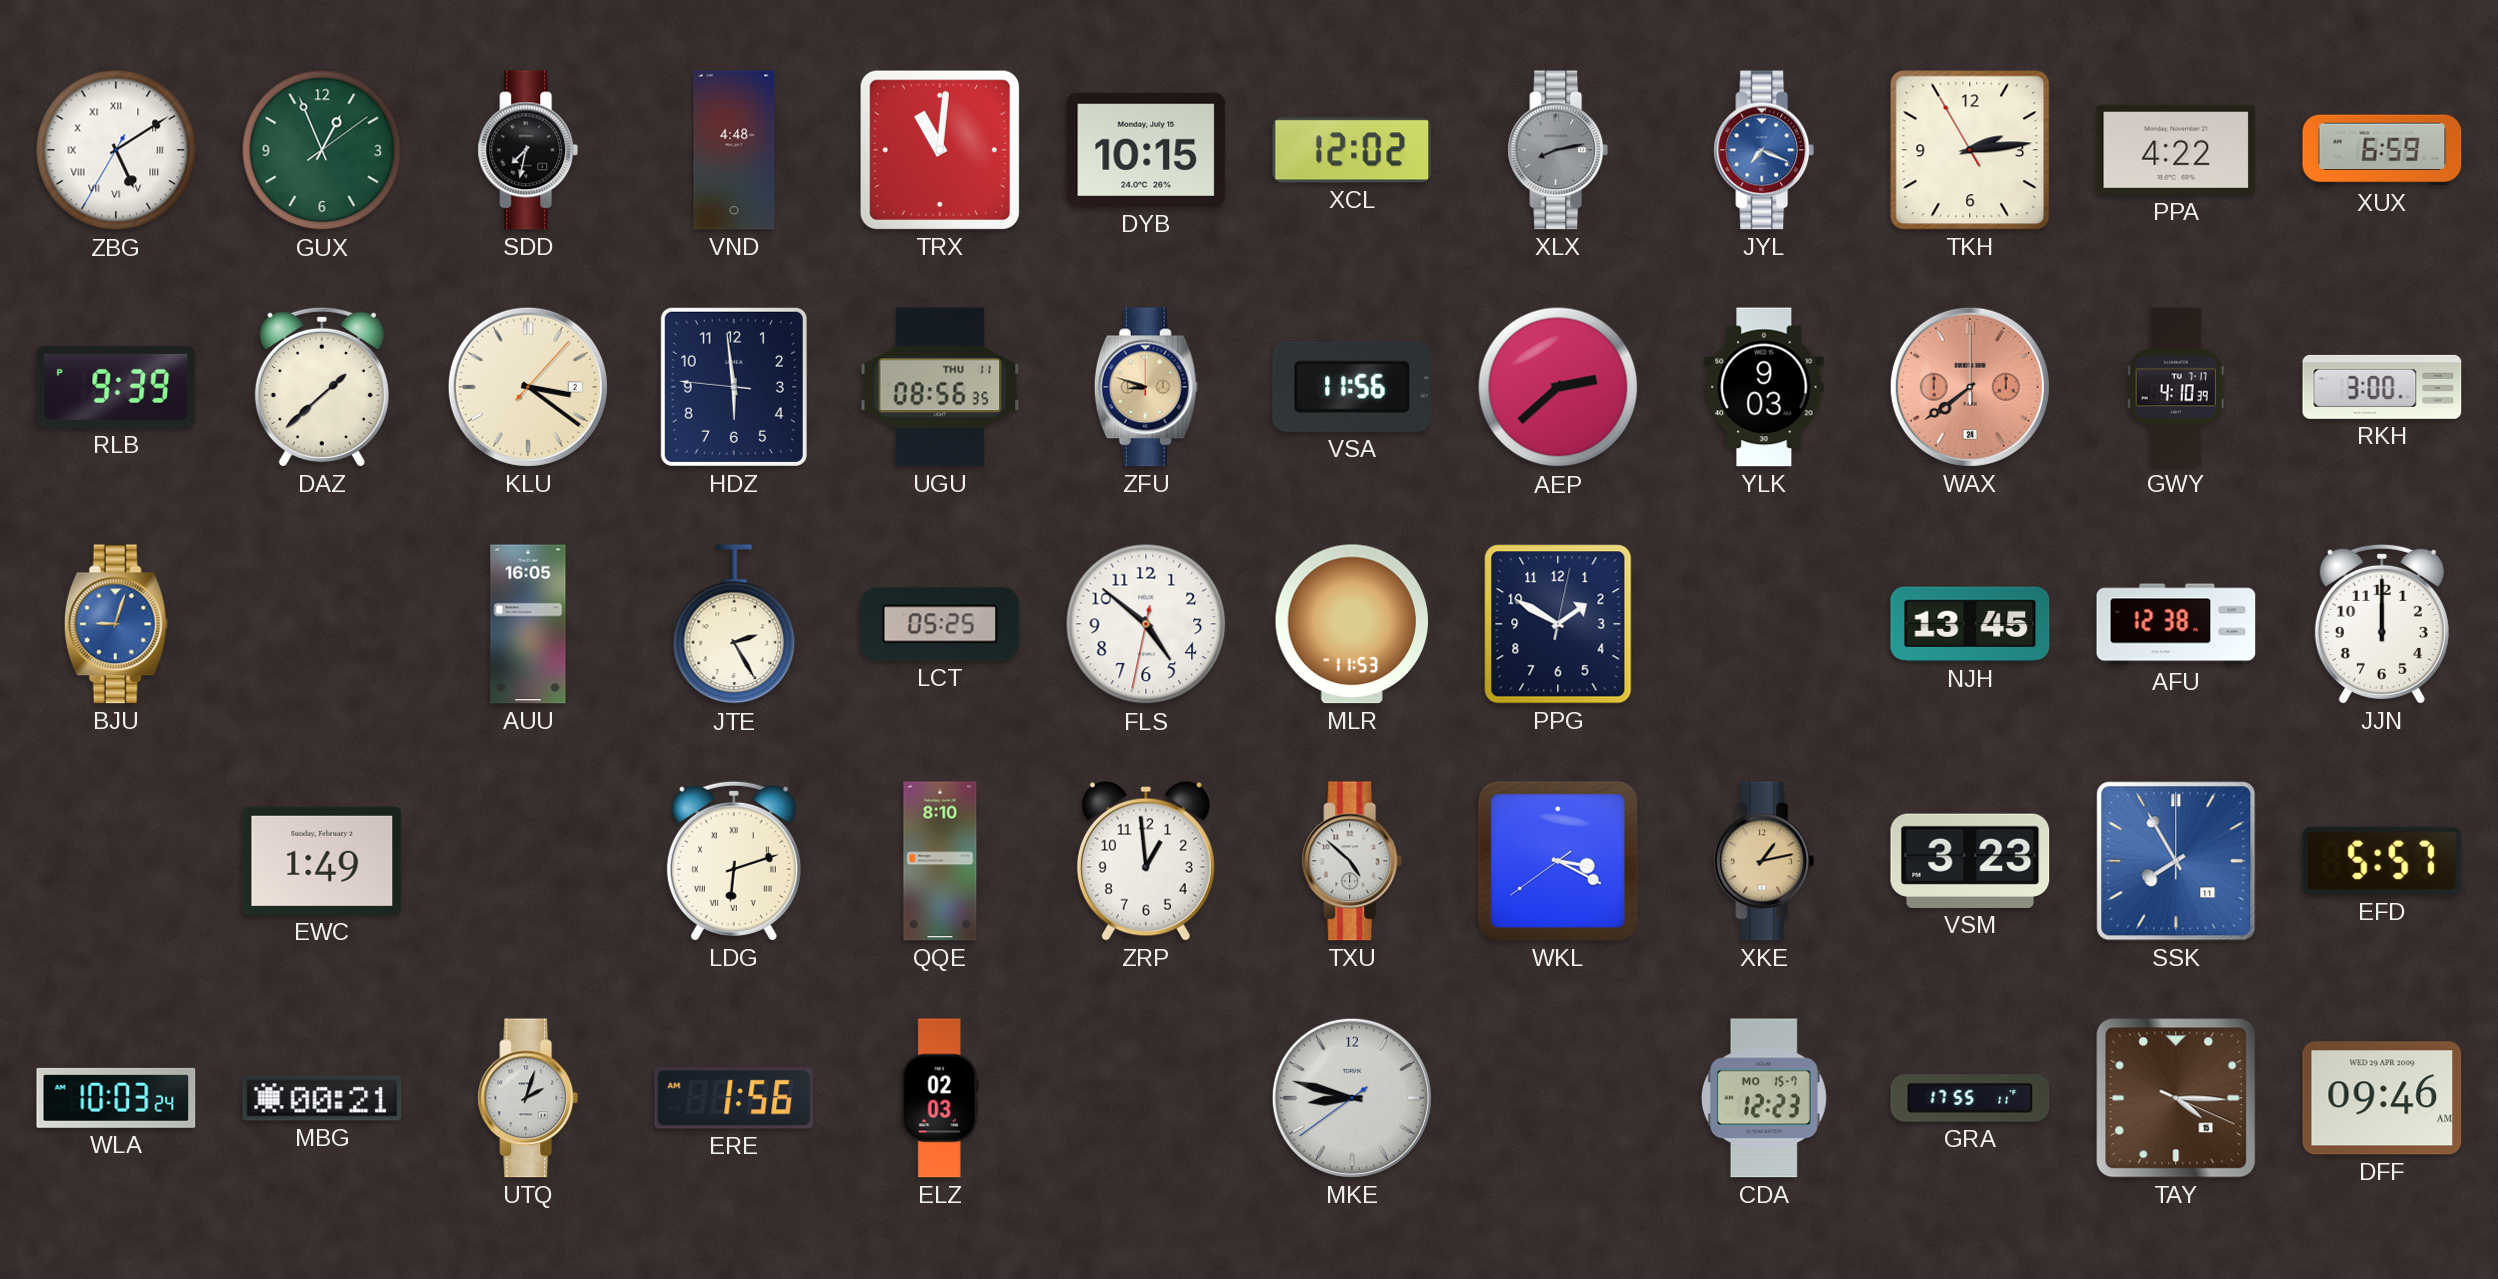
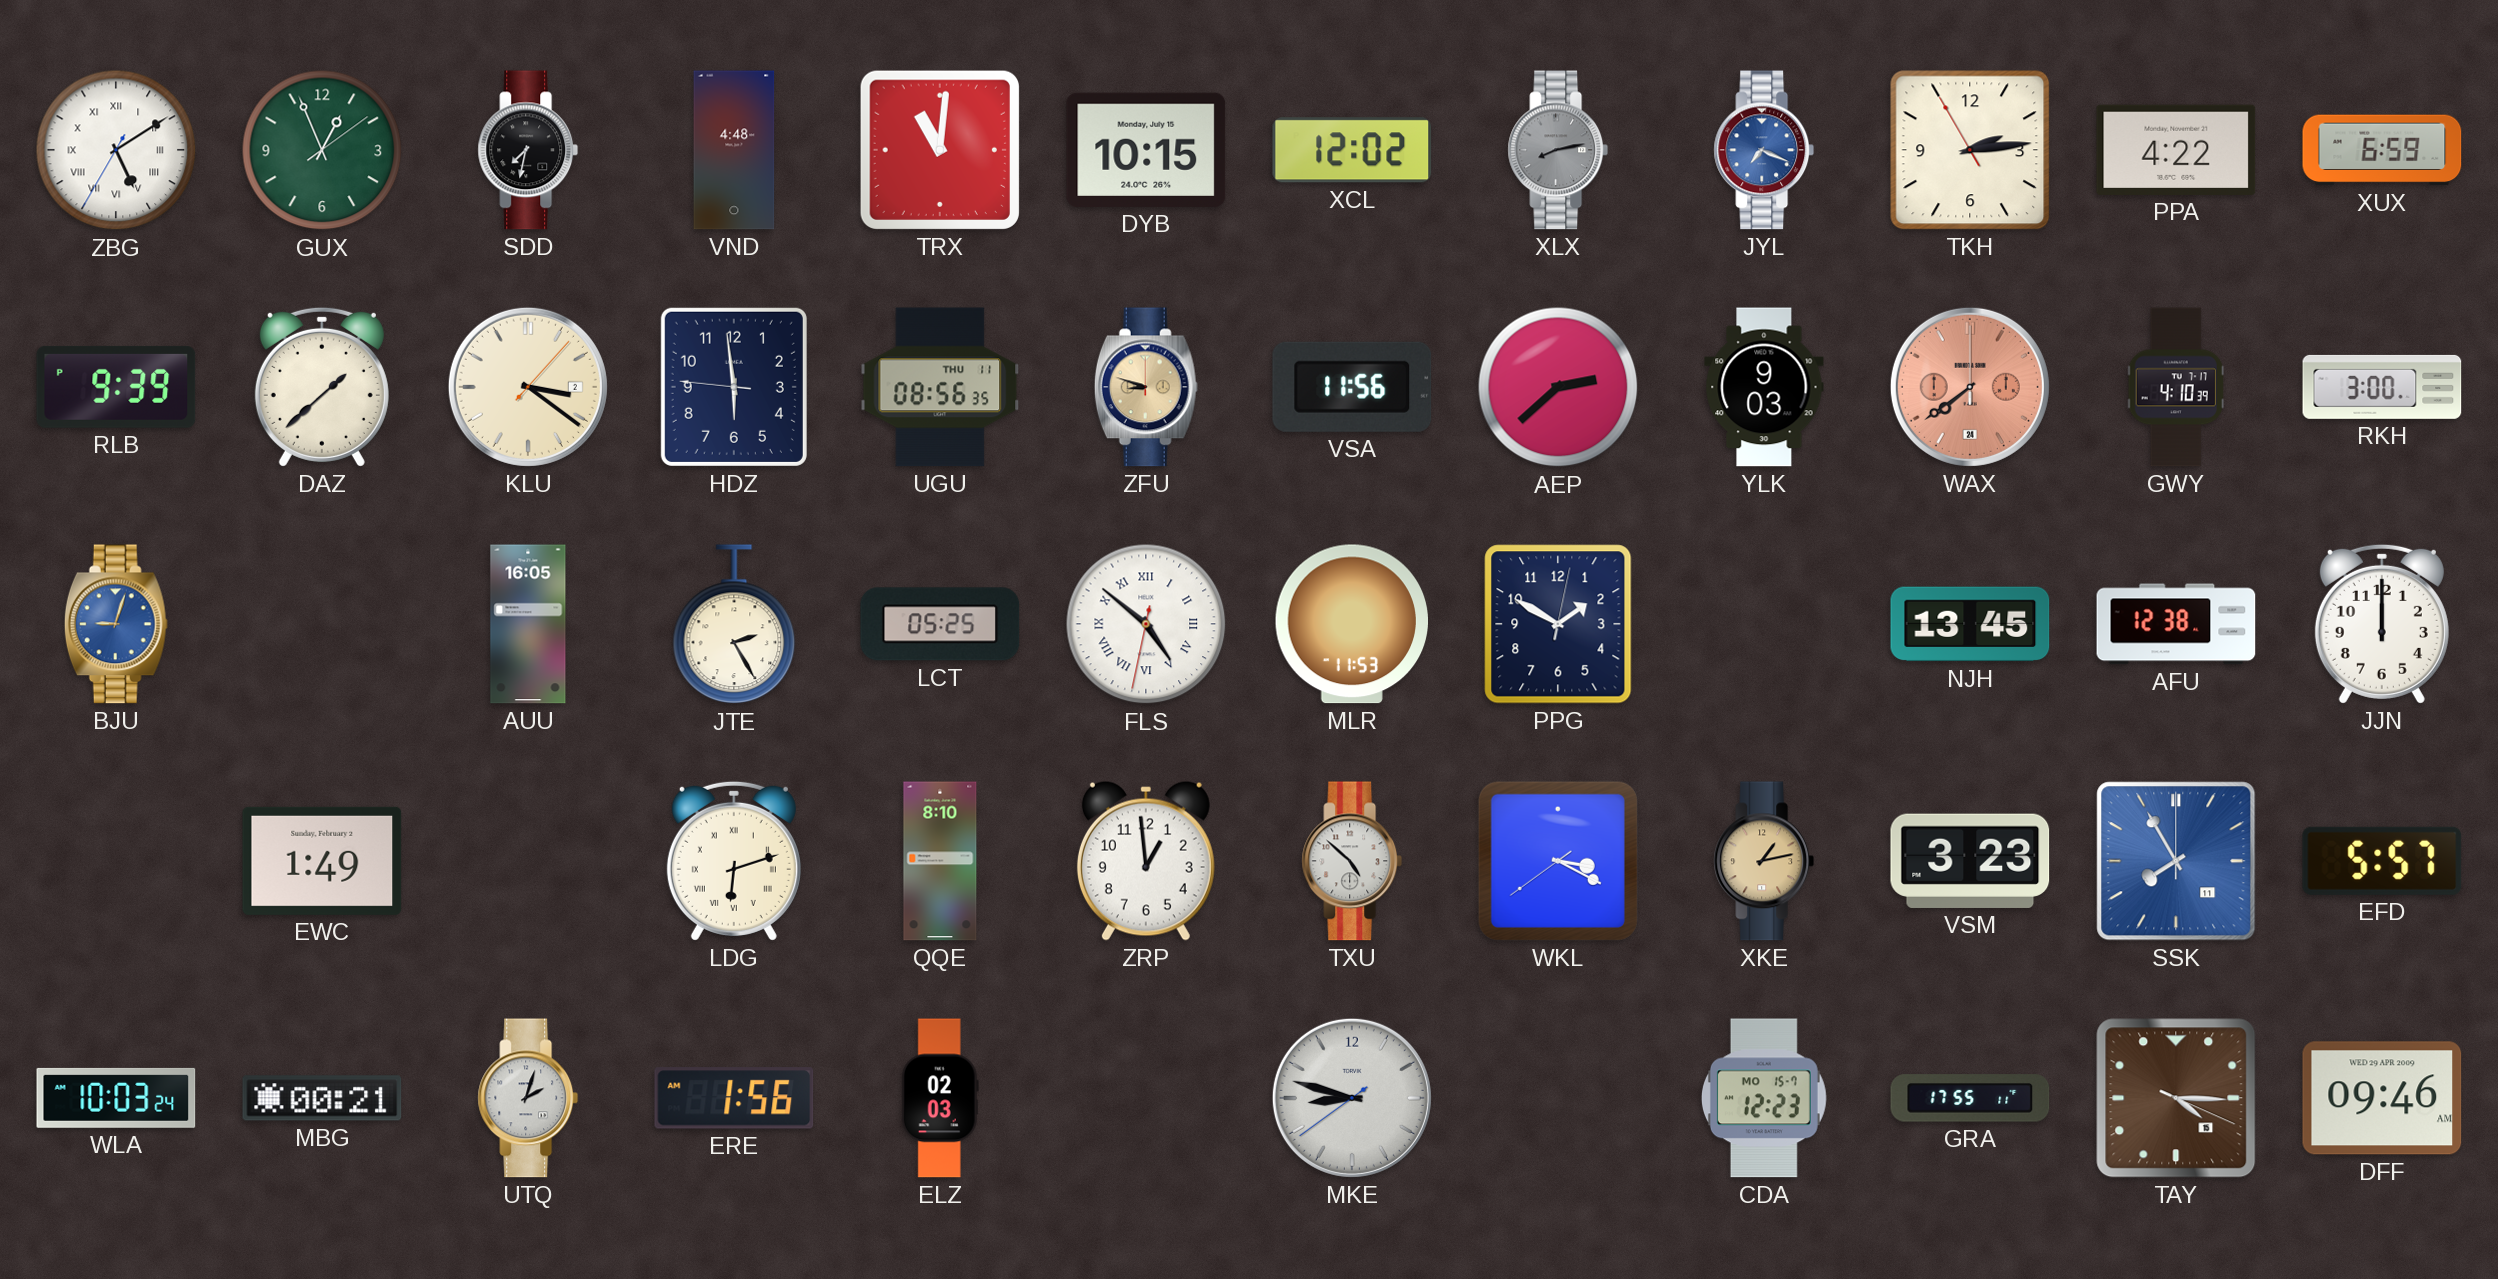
FLS numerals: Arabic -> Roman
